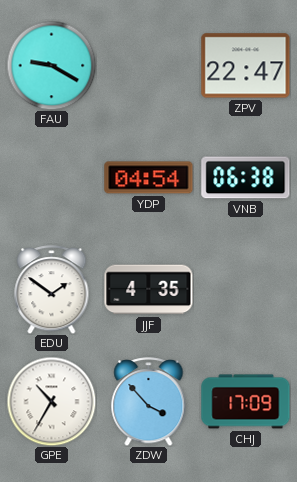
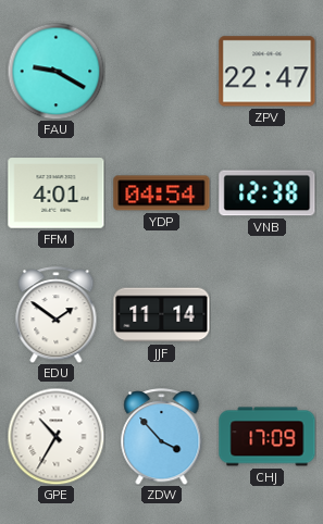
FFM: none -> 4:01
VNB: 06:38 -> 12:38
JJF: 4:35 -> 11:14
